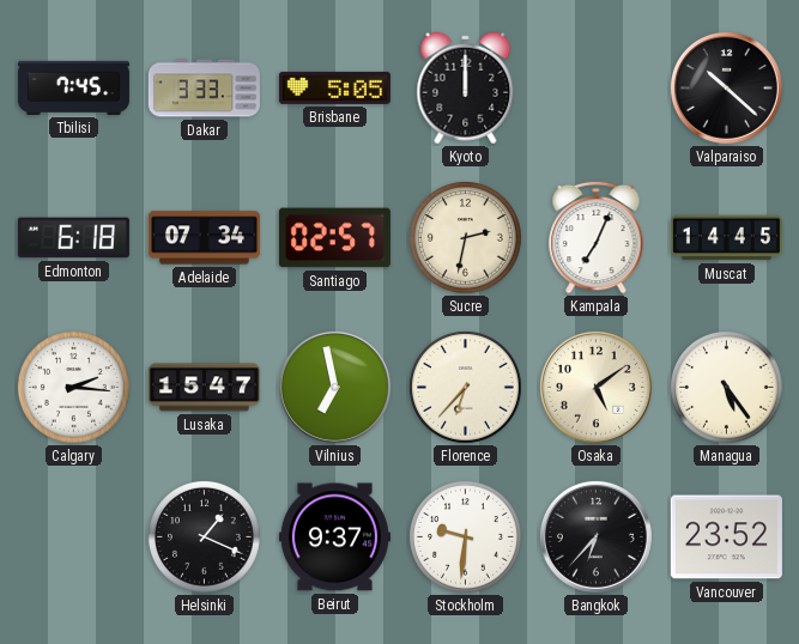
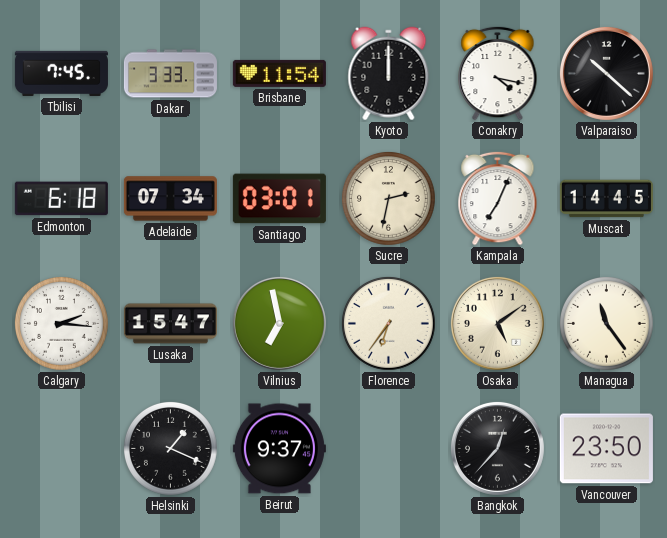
Brisbane: 5:05 -> 11:54
Conakry: none -> 4:17
Santiago: 02:57 -> 03:01
Florence: 6:37 -> 6:36
Managua: 5:24 -> 11:24
Stockholm: 9:31 -> none
Bangkok: 6:37 -> 12:37
Vancouver: 23:52 -> 23:50
